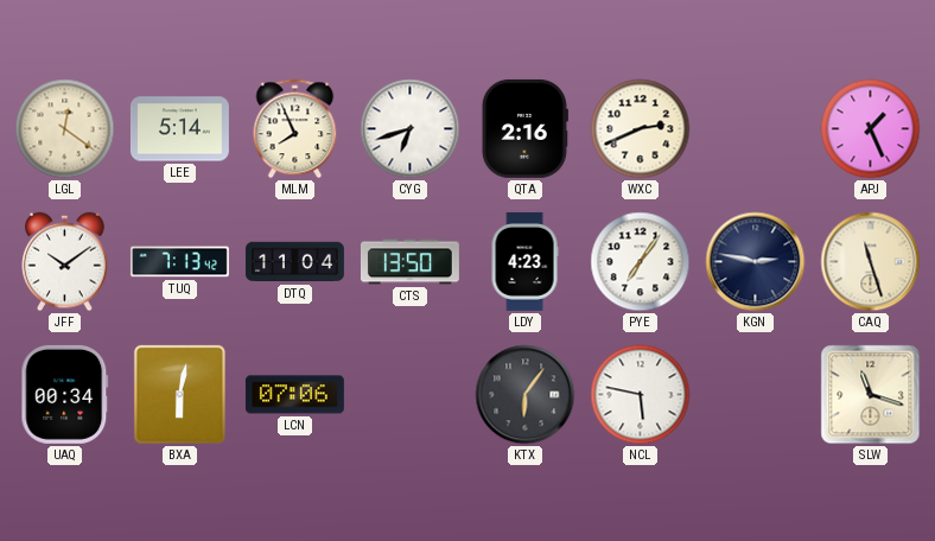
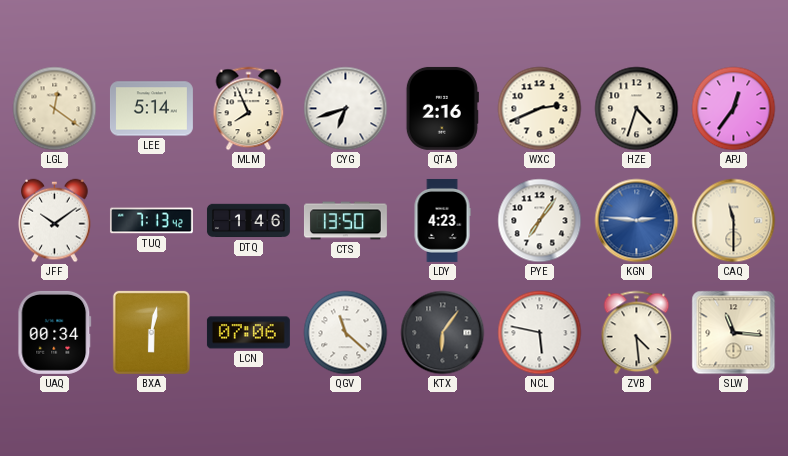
HZE: none -> 4:33
APJ: 1:26 -> 12:36
DTQ: 11:04 -> 1:46
KGN: 2:47 -> 2:46
KGN dial: navy -> blue
CAQ: 11:27 -> 11:30
QGV: none -> 11:22
ZVB: none -> 4:29
SLW: 11:18 -> 11:16
